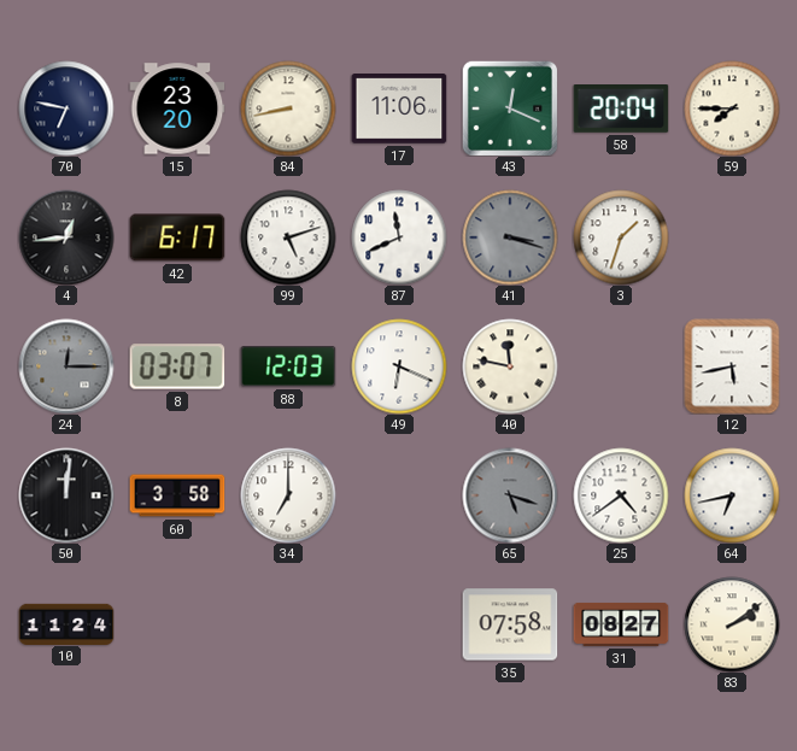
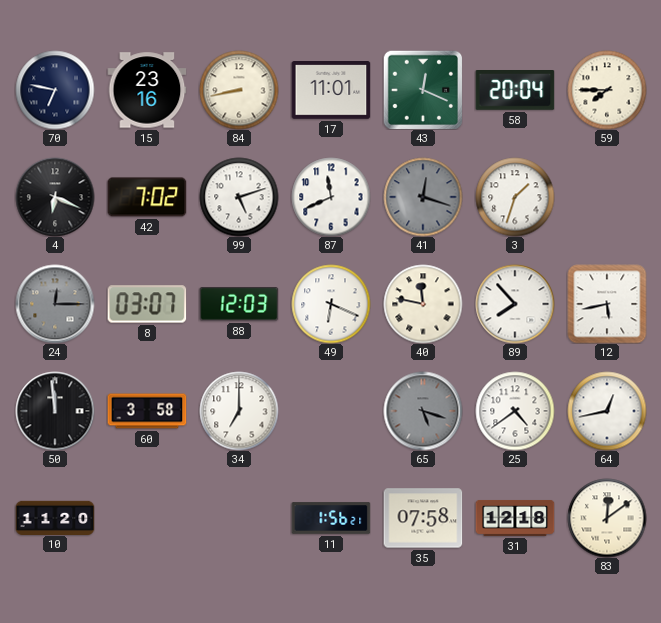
15: 23:20 -> 23:16
17: 11:06 -> 11:01
4: 12:44 -> 6:19
42: 6:17 -> 7:02
41: 3:18 -> 12:18
89: none -> 7:53
50: 12:01 -> 11:59
64: 6:43 -> 12:43
10: 11:24 -> 11:20
11: none -> 1:56
31: 08:27 -> 12:18
83: 2:09 -> 12:09
